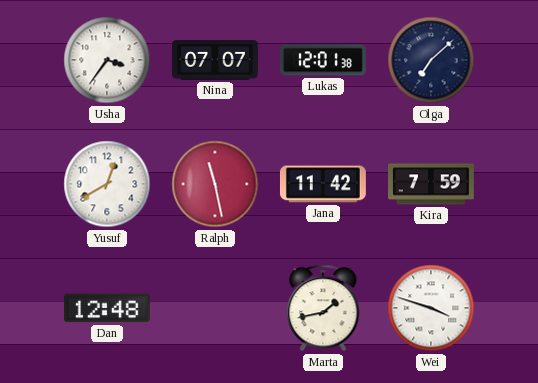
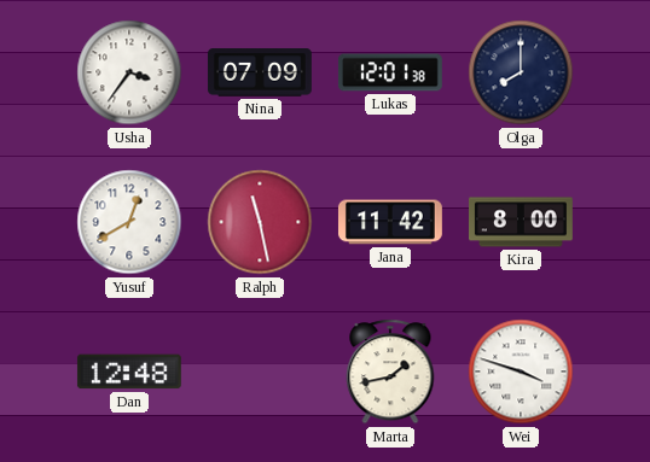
Nina: 07:07 -> 07:09
Olga: 7:08 -> 8:00
Kira: 7:59 -> 8:00
